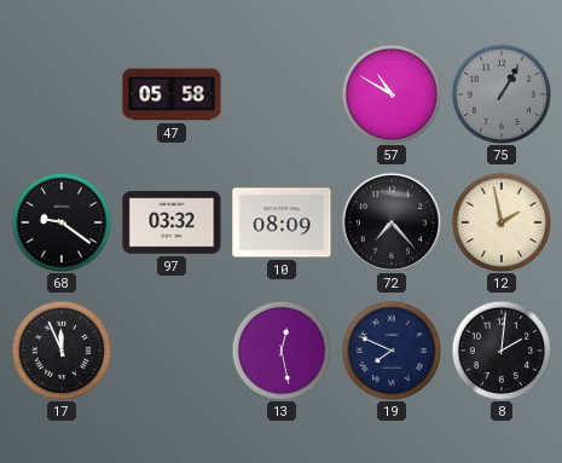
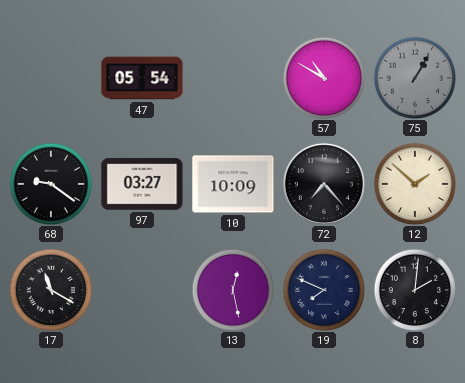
47: 05:58 -> 05:54
97: 03:32 -> 03:27
10: 08:09 -> 10:09
12: 1:58 -> 1:52
17: 11:56 -> 11:20
